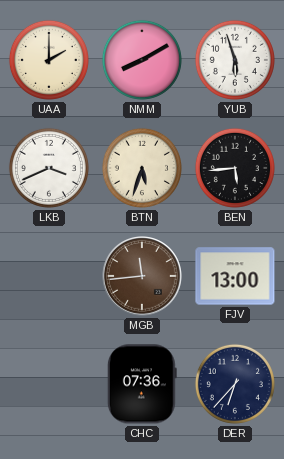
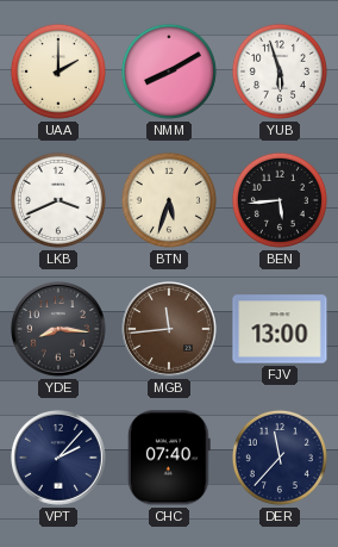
YDE: none -> 8:16
VPT: none -> 2:07
CHC: 07:36 -> 07:40
DER: 6:37 -> 11:37
